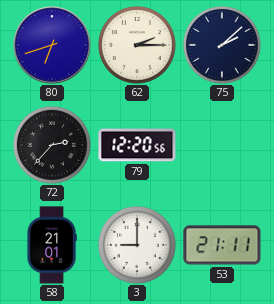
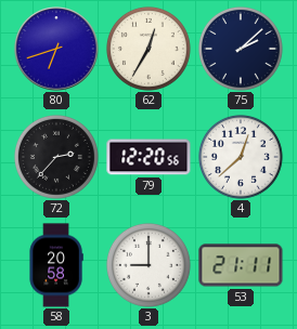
62: 2:15 -> 12:35
4: none -> 12:38
58: 21:01 -> 20:58
